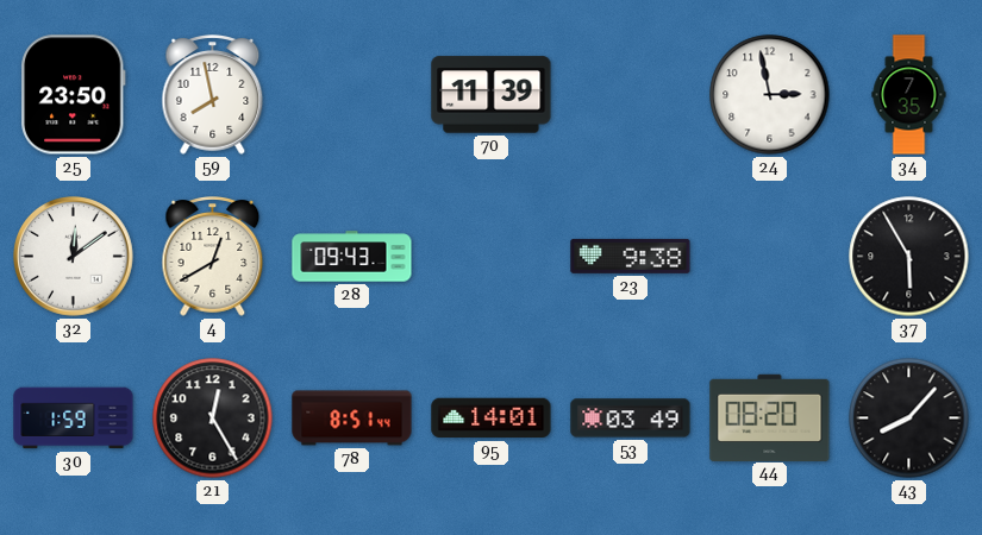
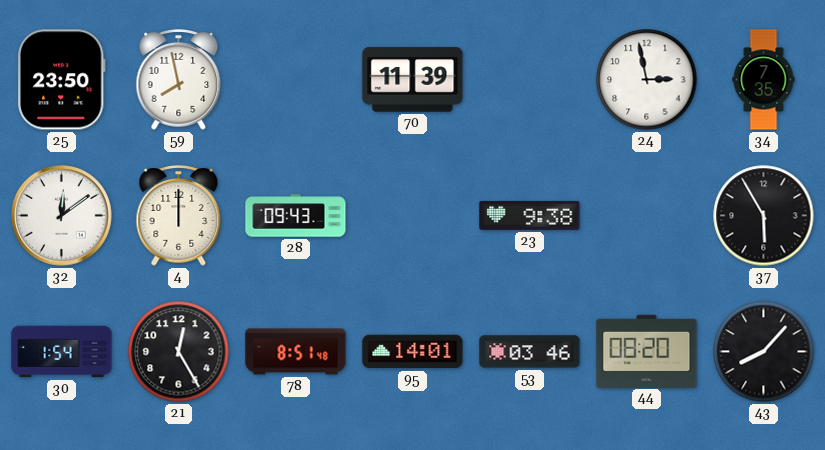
4: 12:40 -> 12:00
30: 1:59 -> 1:54
78: 8:51:44 -> 8:51:48
53: 03:49 -> 03:46
